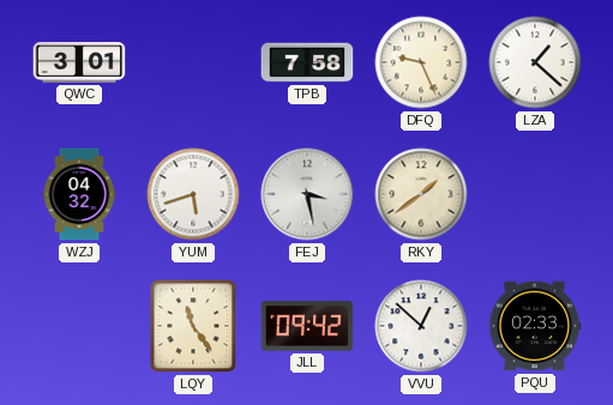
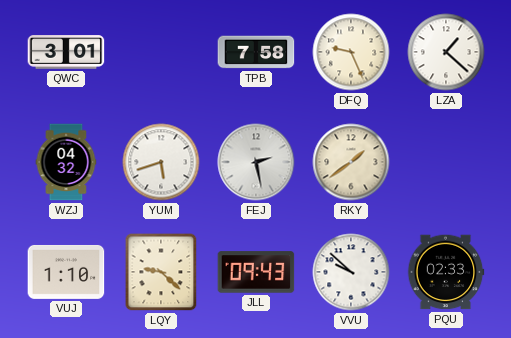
FEJ: 3:28 -> 2:28
VUJ: none -> 1:10
LQY: 11:24 -> 9:22
JLL: 09:42 -> 09:43
VVU: 12:52 -> 9:52
